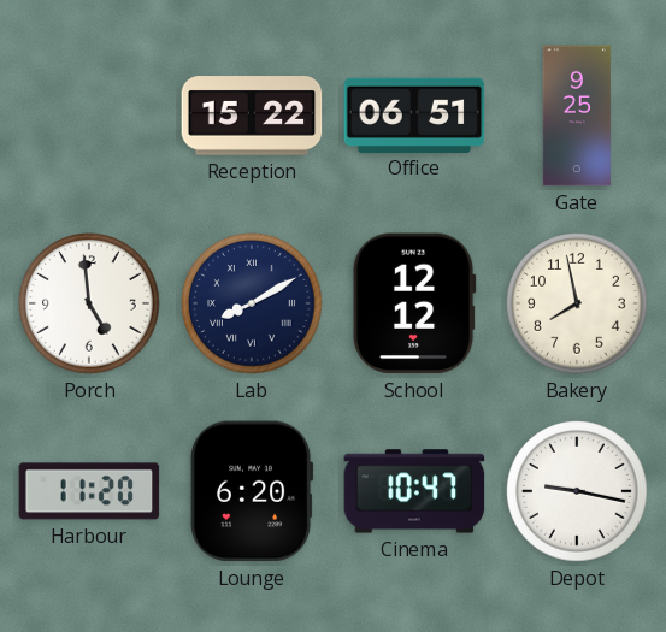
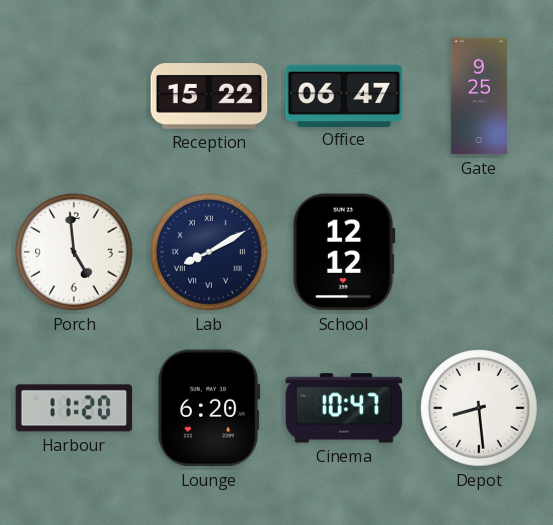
Office: 06:51 -> 06:47
Bakery: 7:58 -> none
Depot: 9:17 -> 8:29
